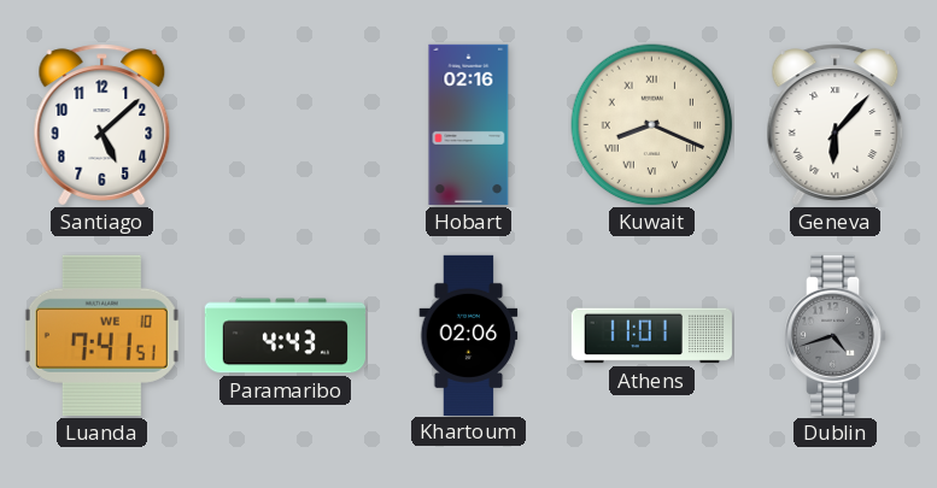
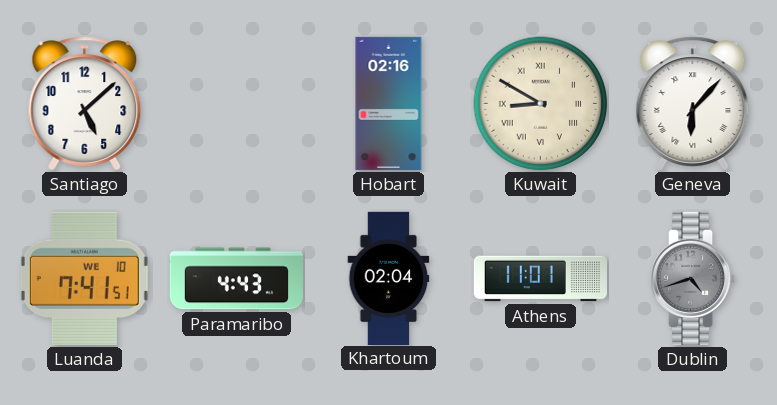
Kuwait: 8:19 -> 8:50
Khartoum: 02:06 -> 02:04
